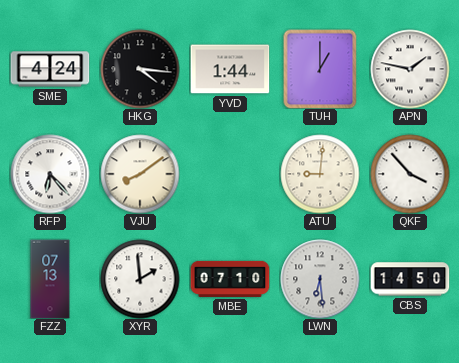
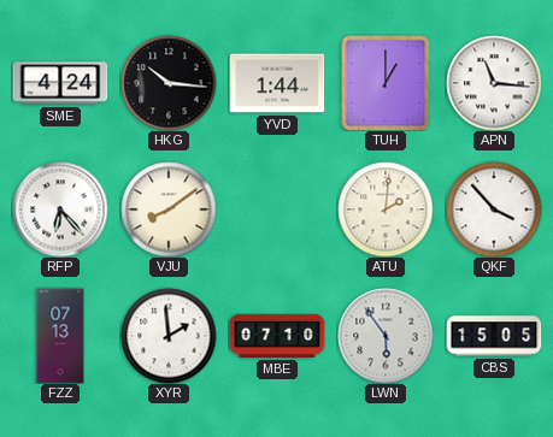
HKG: 4:16 -> 10:16
APN: 1:47 -> 11:16
ATU: 9:01 -> 2:01
LWN: 6:29 -> 5:54
CBS: 14:50 -> 15:05
